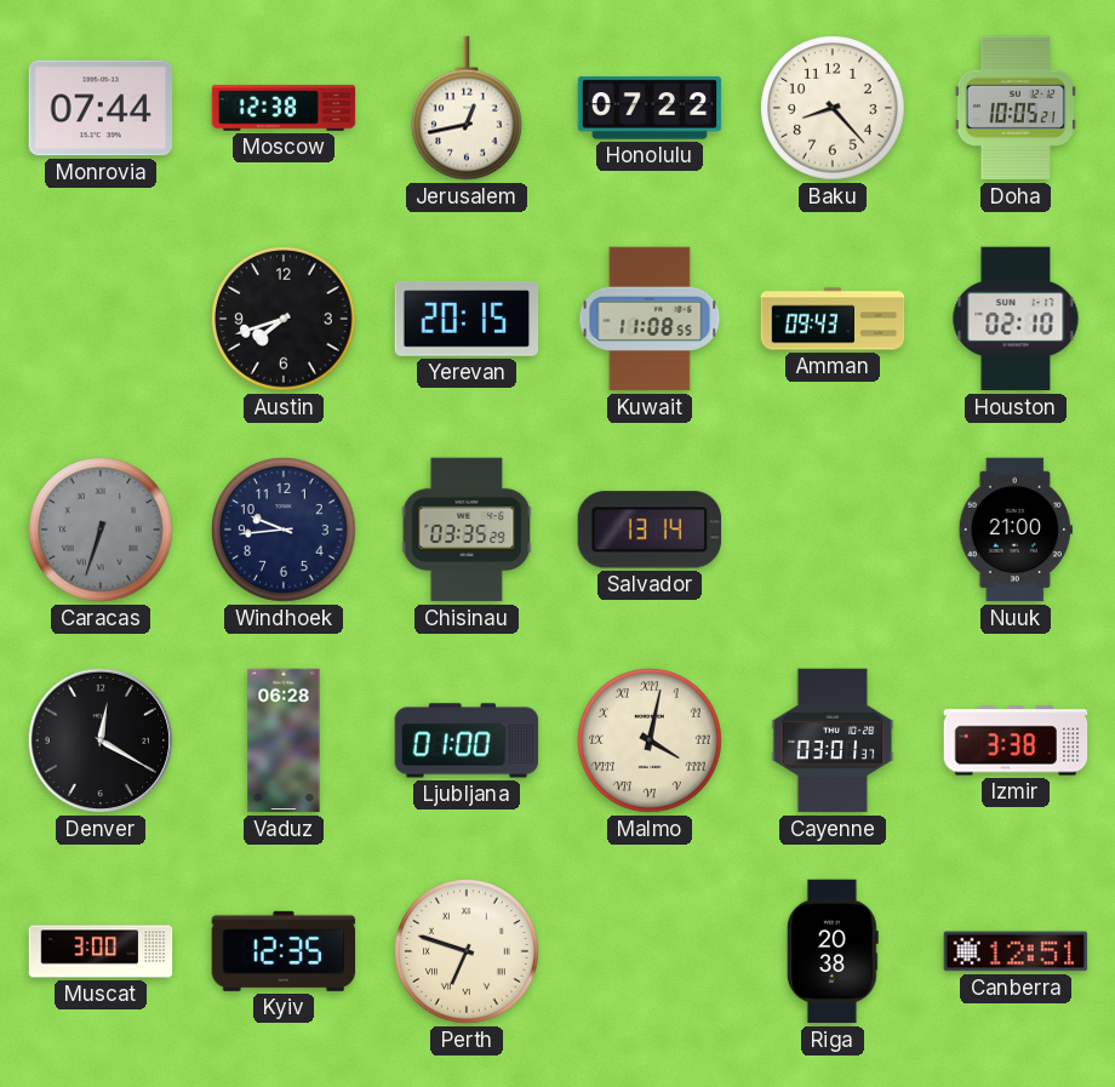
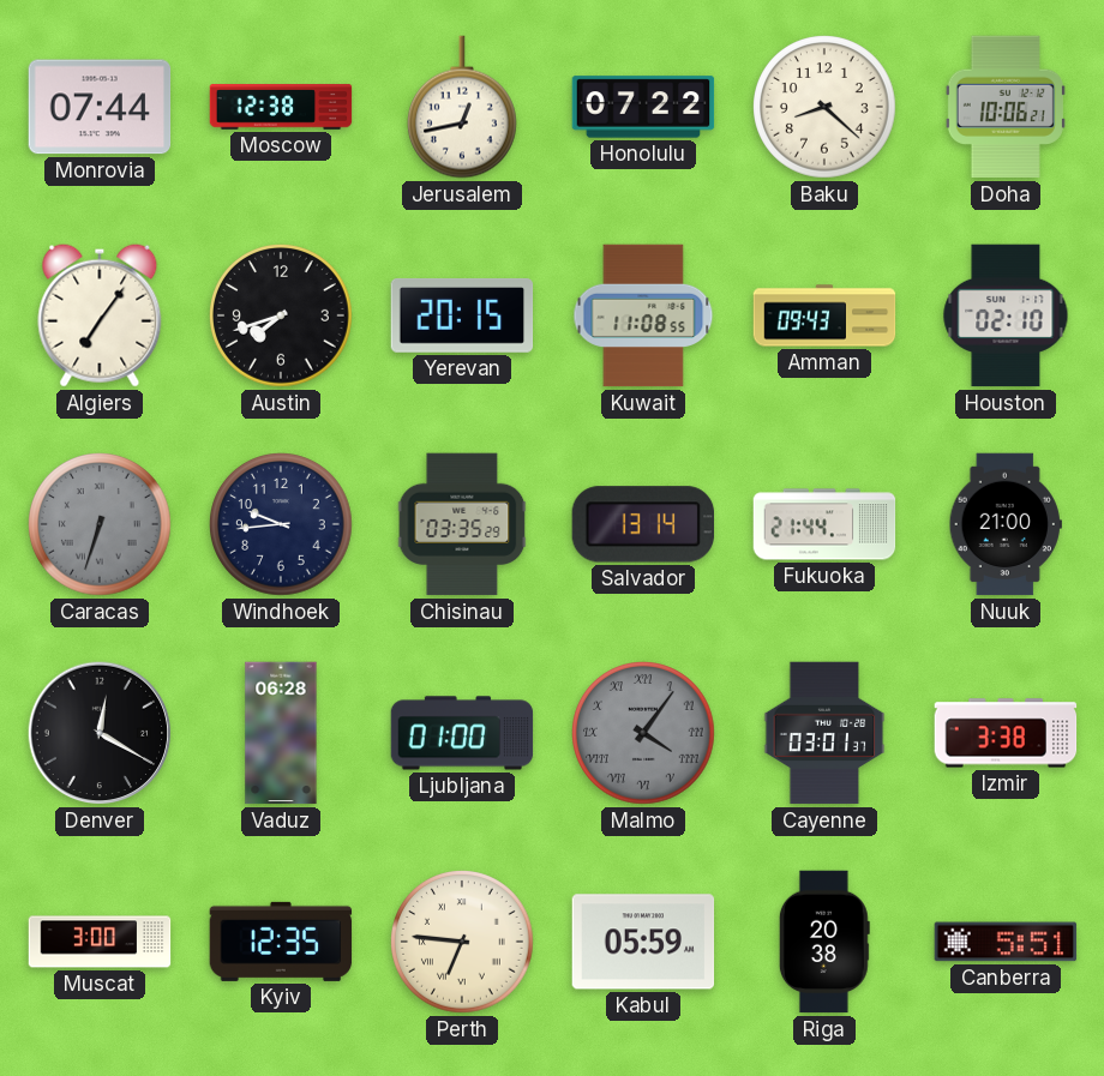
Baku: 8:23 -> 8:22
Doha: 10:05 -> 10:06
Algiers: none -> 7:06
Fukuoka: none -> 21:44
Malmo: 4:02 -> 4:06
Malmo dial: cream -> grey
Perth: 6:48 -> 6:46
Kabul: none -> 05:59
Canberra: 12:51 -> 5:51
